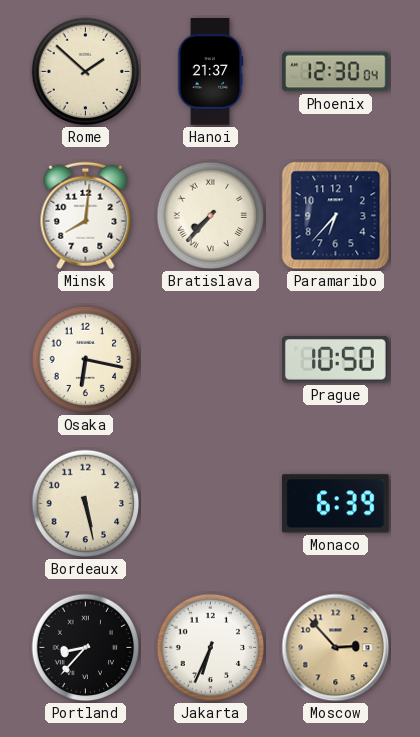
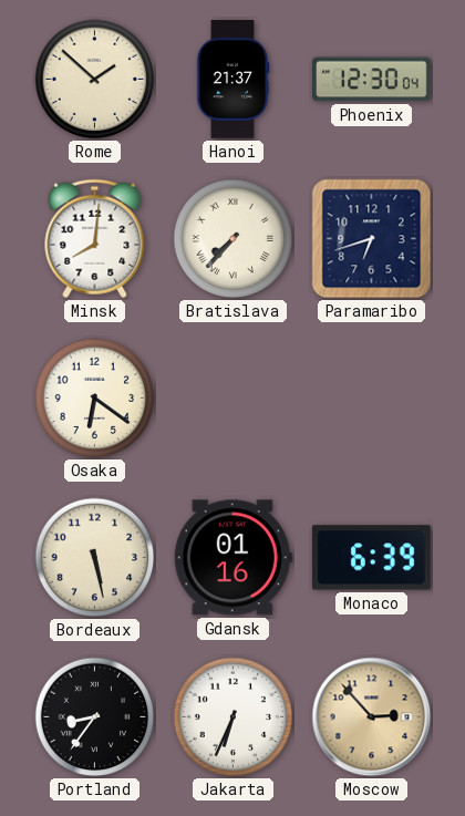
Paramaribo: 6:37 -> 6:42
Osaka: 6:17 -> 6:21
Prague: 10:50 -> none
Gdansk: none -> 01:16
Portland: 8:37 -> 8:36
